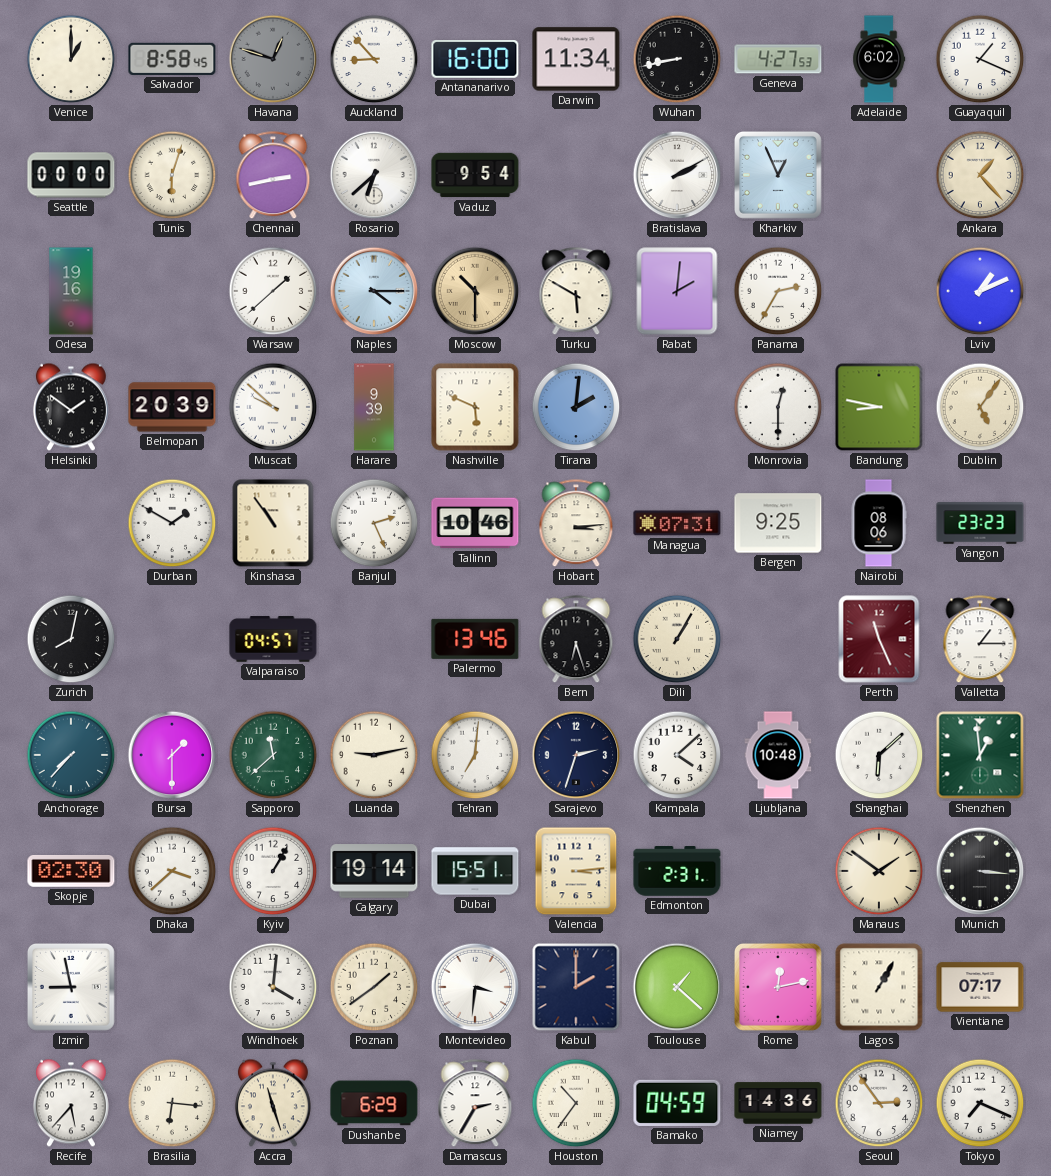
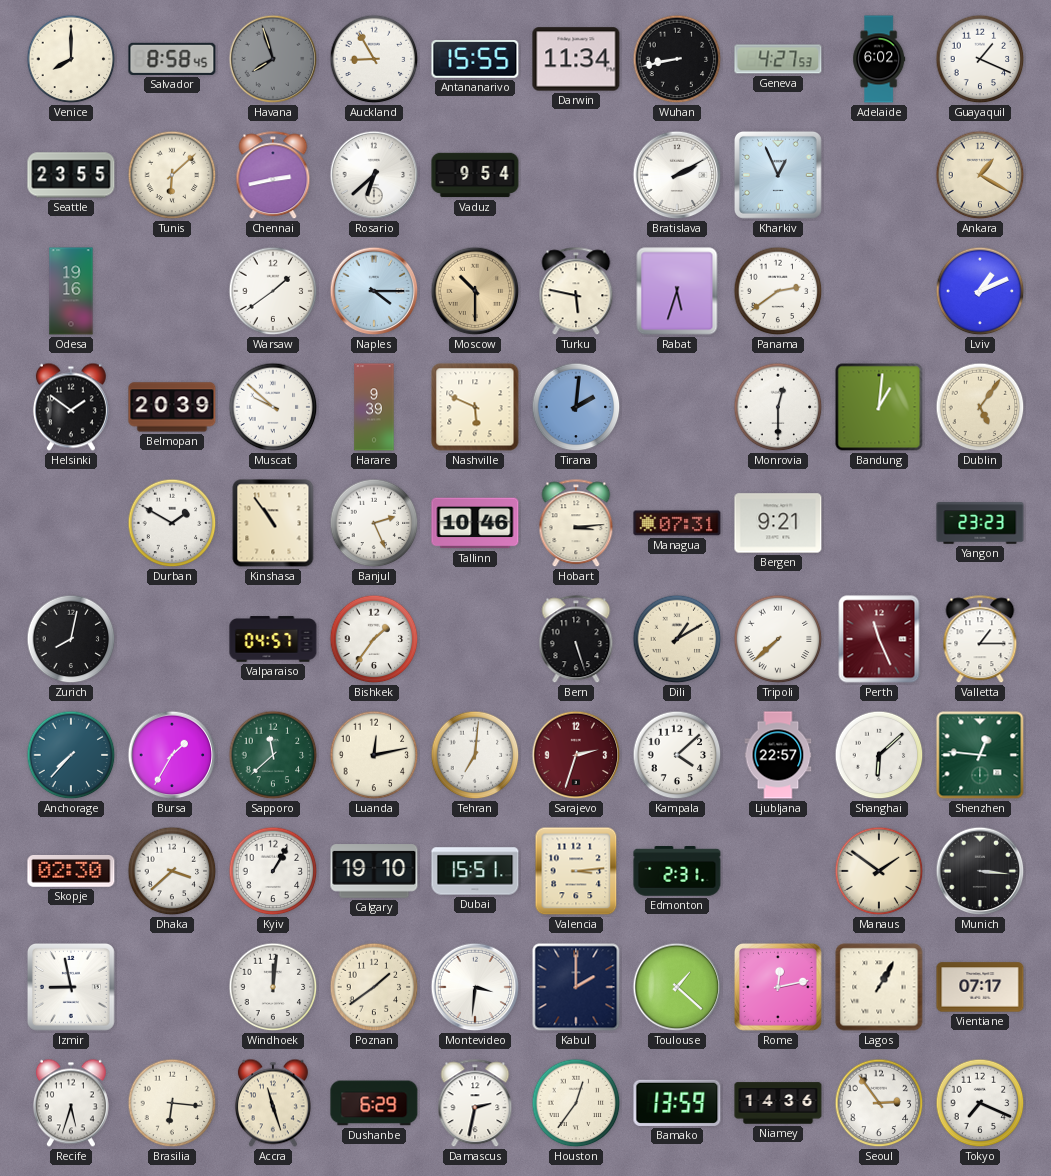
Venice: 1:00 -> 8:00
Havana: 12:48 -> 7:57
Auckland: 8:53 -> 8:55
Antananarivo: 16:00 -> 15:55
Seattle: 00:00 -> 23:55
Tunis: 6:03 -> 6:08
Ankara: 1:23 -> 1:20
Warsaw: 1:38 -> 1:39
Turku: 5:50 -> 5:47
Rabat: 2:01 -> 5:33
Panama: 2:35 -> 2:39
Bandung: 8:47 -> 1:01
Bergen: 9:25 -> 9:21
Nairobi: 08:06 -> none
Bishkek: none -> 1:36
Palermo: 13:46 -> none
Bern: 6:27 -> 5:27
Dili: 1:05 -> 1:10
Tripoli: none -> 7:38
Bursa: 1:30 -> 1:35
Luanda: 9:13 -> 12:13
Sarajevo dial: navy -> burgundy
Ljubljana: 10:48 -> 22:57
Shenzhen: 12:59 -> 12:46
Calgary: 19:14 -> 19:10
Windhoek: 4:01 -> 12:01
Recife: 5:37 -> 5:33
Damascus: 2:35 -> 2:32
Houston: 10:36 -> 12:36
Bamako: 04:59 -> 13:59
